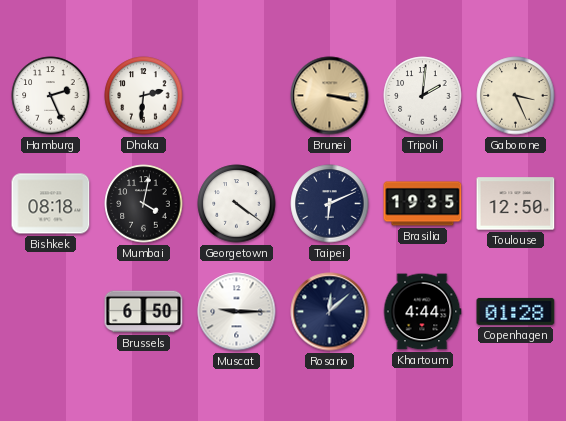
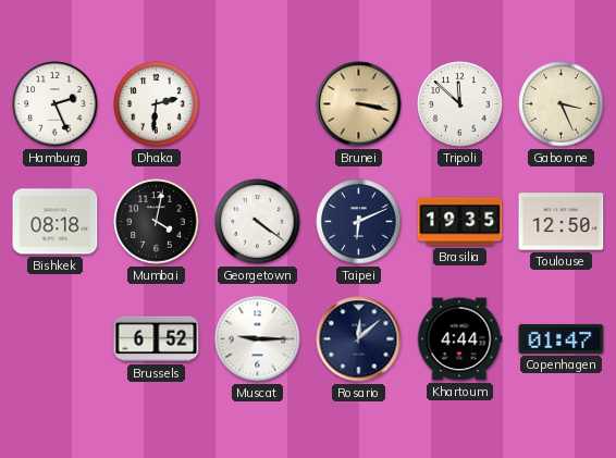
Tripoli: 2:01 -> 11:52
Brussels: 6:50 -> 6:52
Copenhagen: 01:28 -> 01:47
